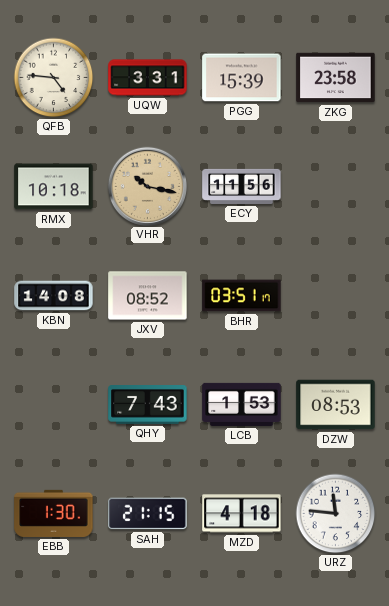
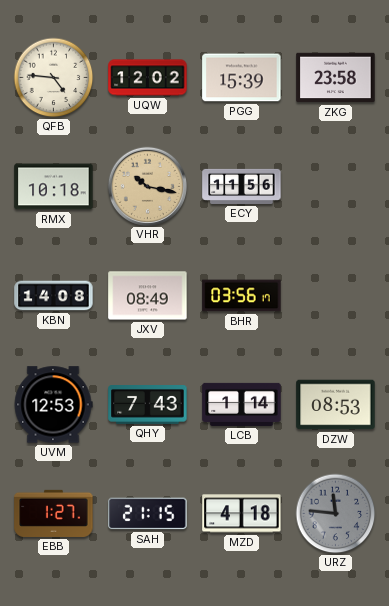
UQW: 3:31 -> 12:02
JXV: 08:52 -> 08:49
BHR: 03:51 -> 03:56
UVM: none -> 12:53
LCB: 1:53 -> 1:14
EBB: 1:30 -> 1:27
URZ dial: white -> grey
